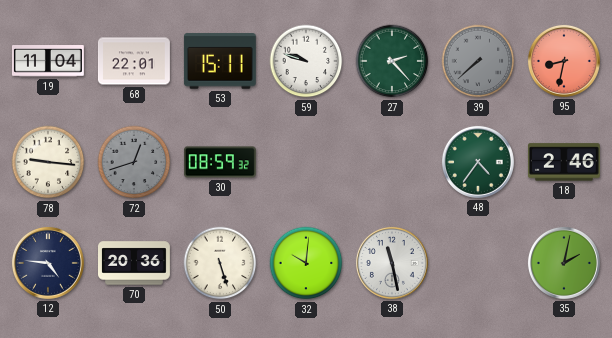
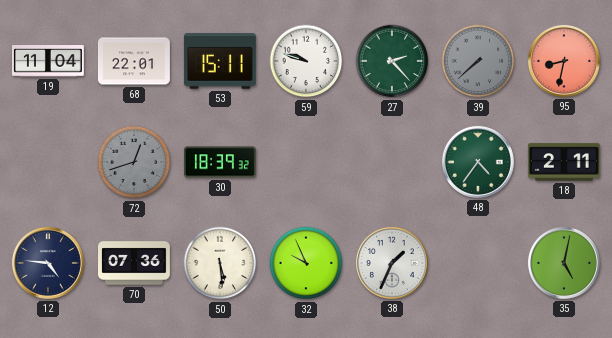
78: 9:16 -> none
30: 08:59 -> 18:39
18: 2:46 -> 2:11
70: 20:36 -> 07:36
50: 5:27 -> 5:29
32: 10:01 -> 9:56
38: 11:28 -> 1:34
35: 2:02 -> 5:02
